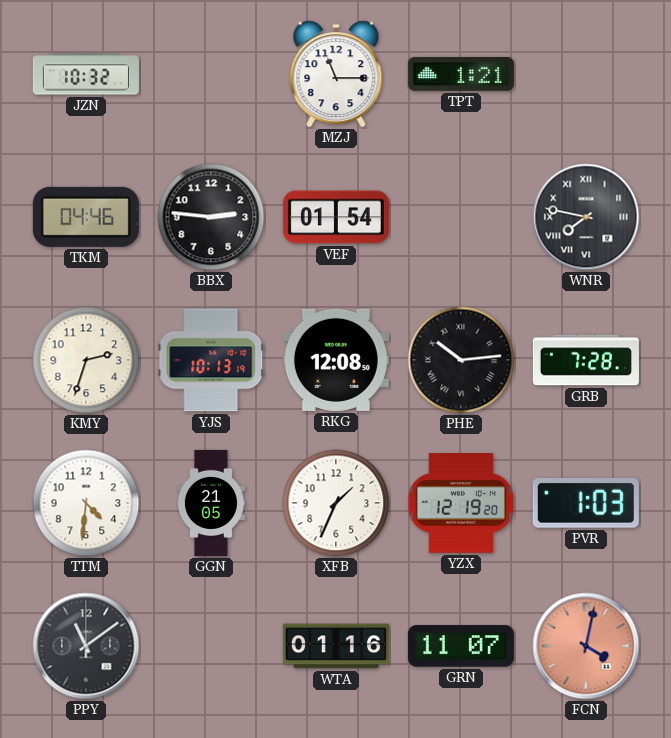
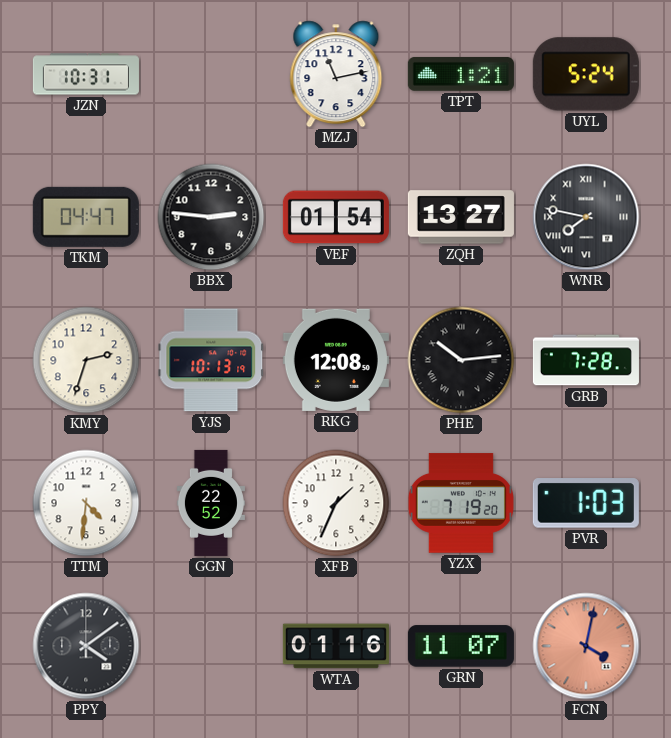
JZN: 10:32 -> 10:31
MZJ: 11:15 -> 11:13
UYL: none -> 5:24
TKM: 04:46 -> 04:47
ZQH: none -> 13:27
GGN: 21:05 -> 22:52
YZX: 12:19 -> 7:19
PPY: 11:09 -> 4:09
